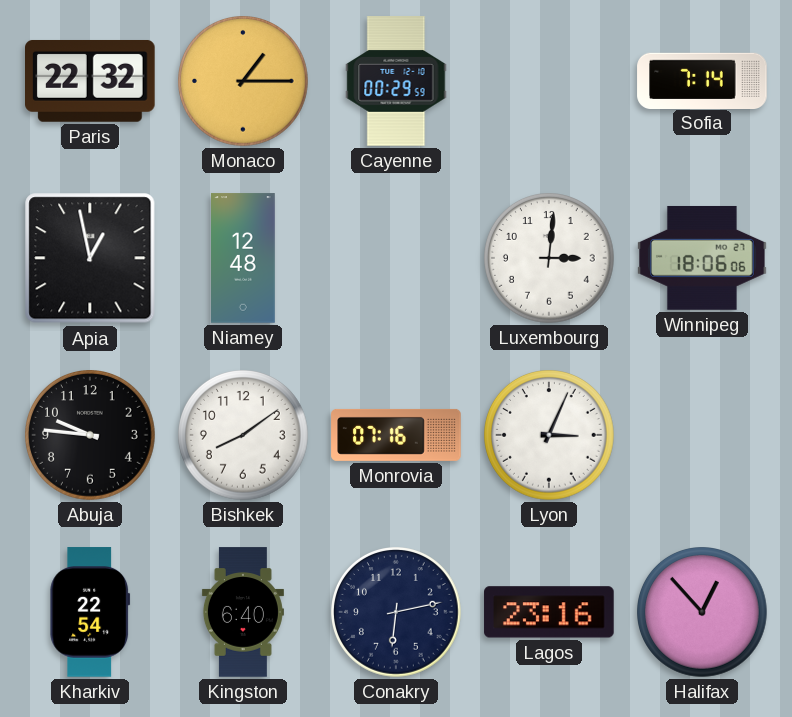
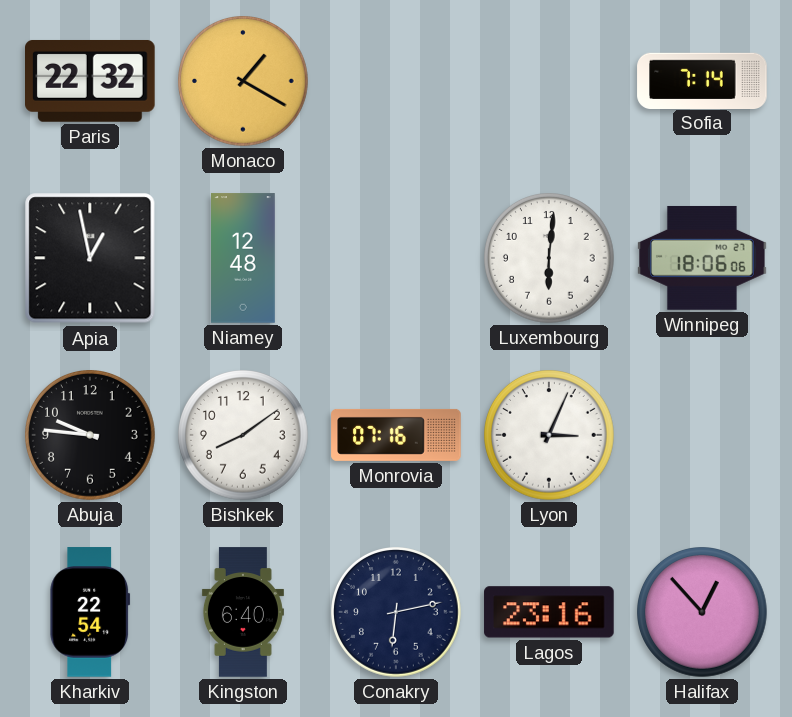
Monaco: 1:15 -> 1:20
Cayenne: 00:29 -> none
Luxembourg: 3:01 -> 6:01
